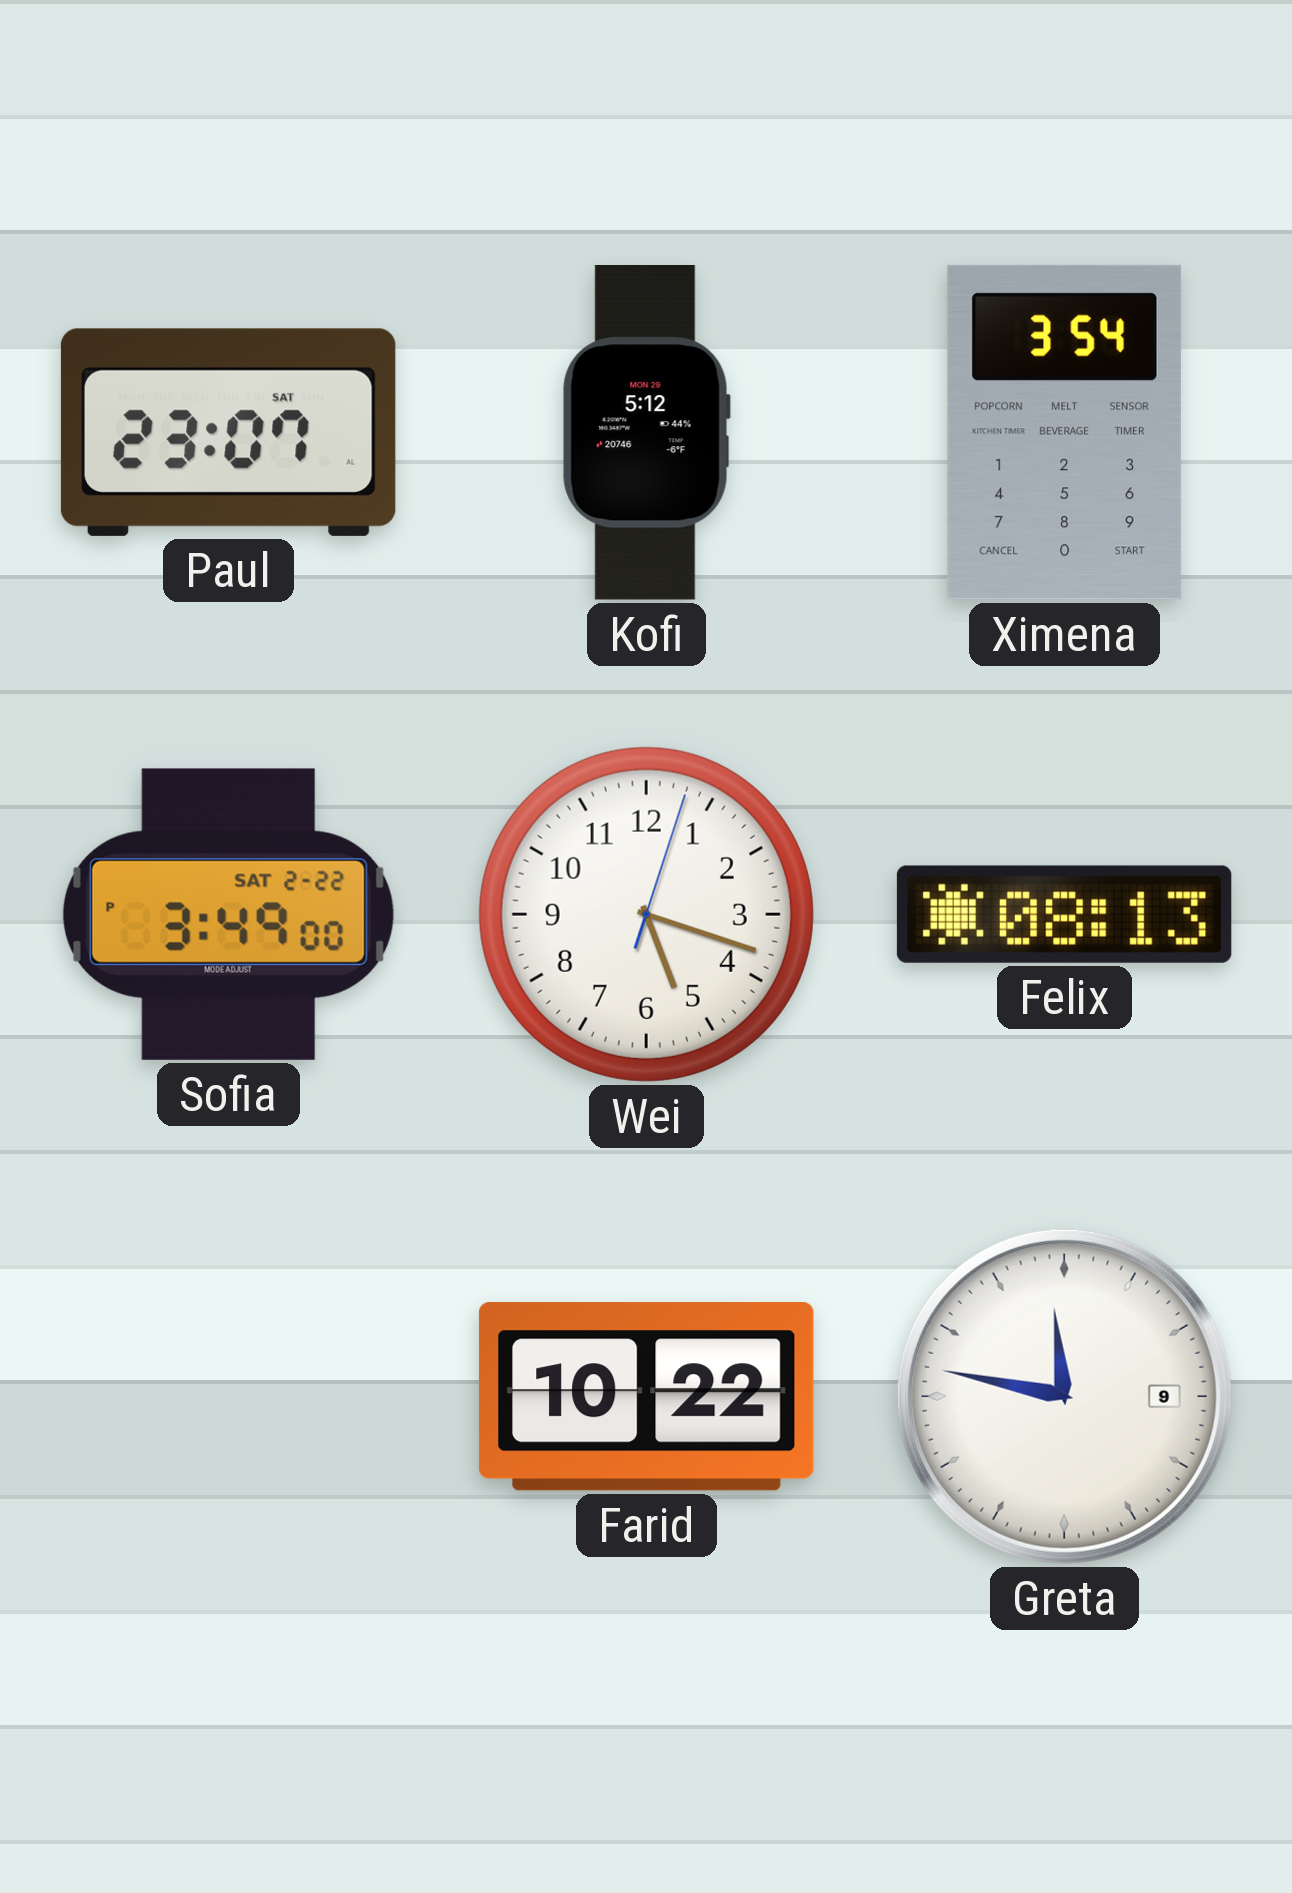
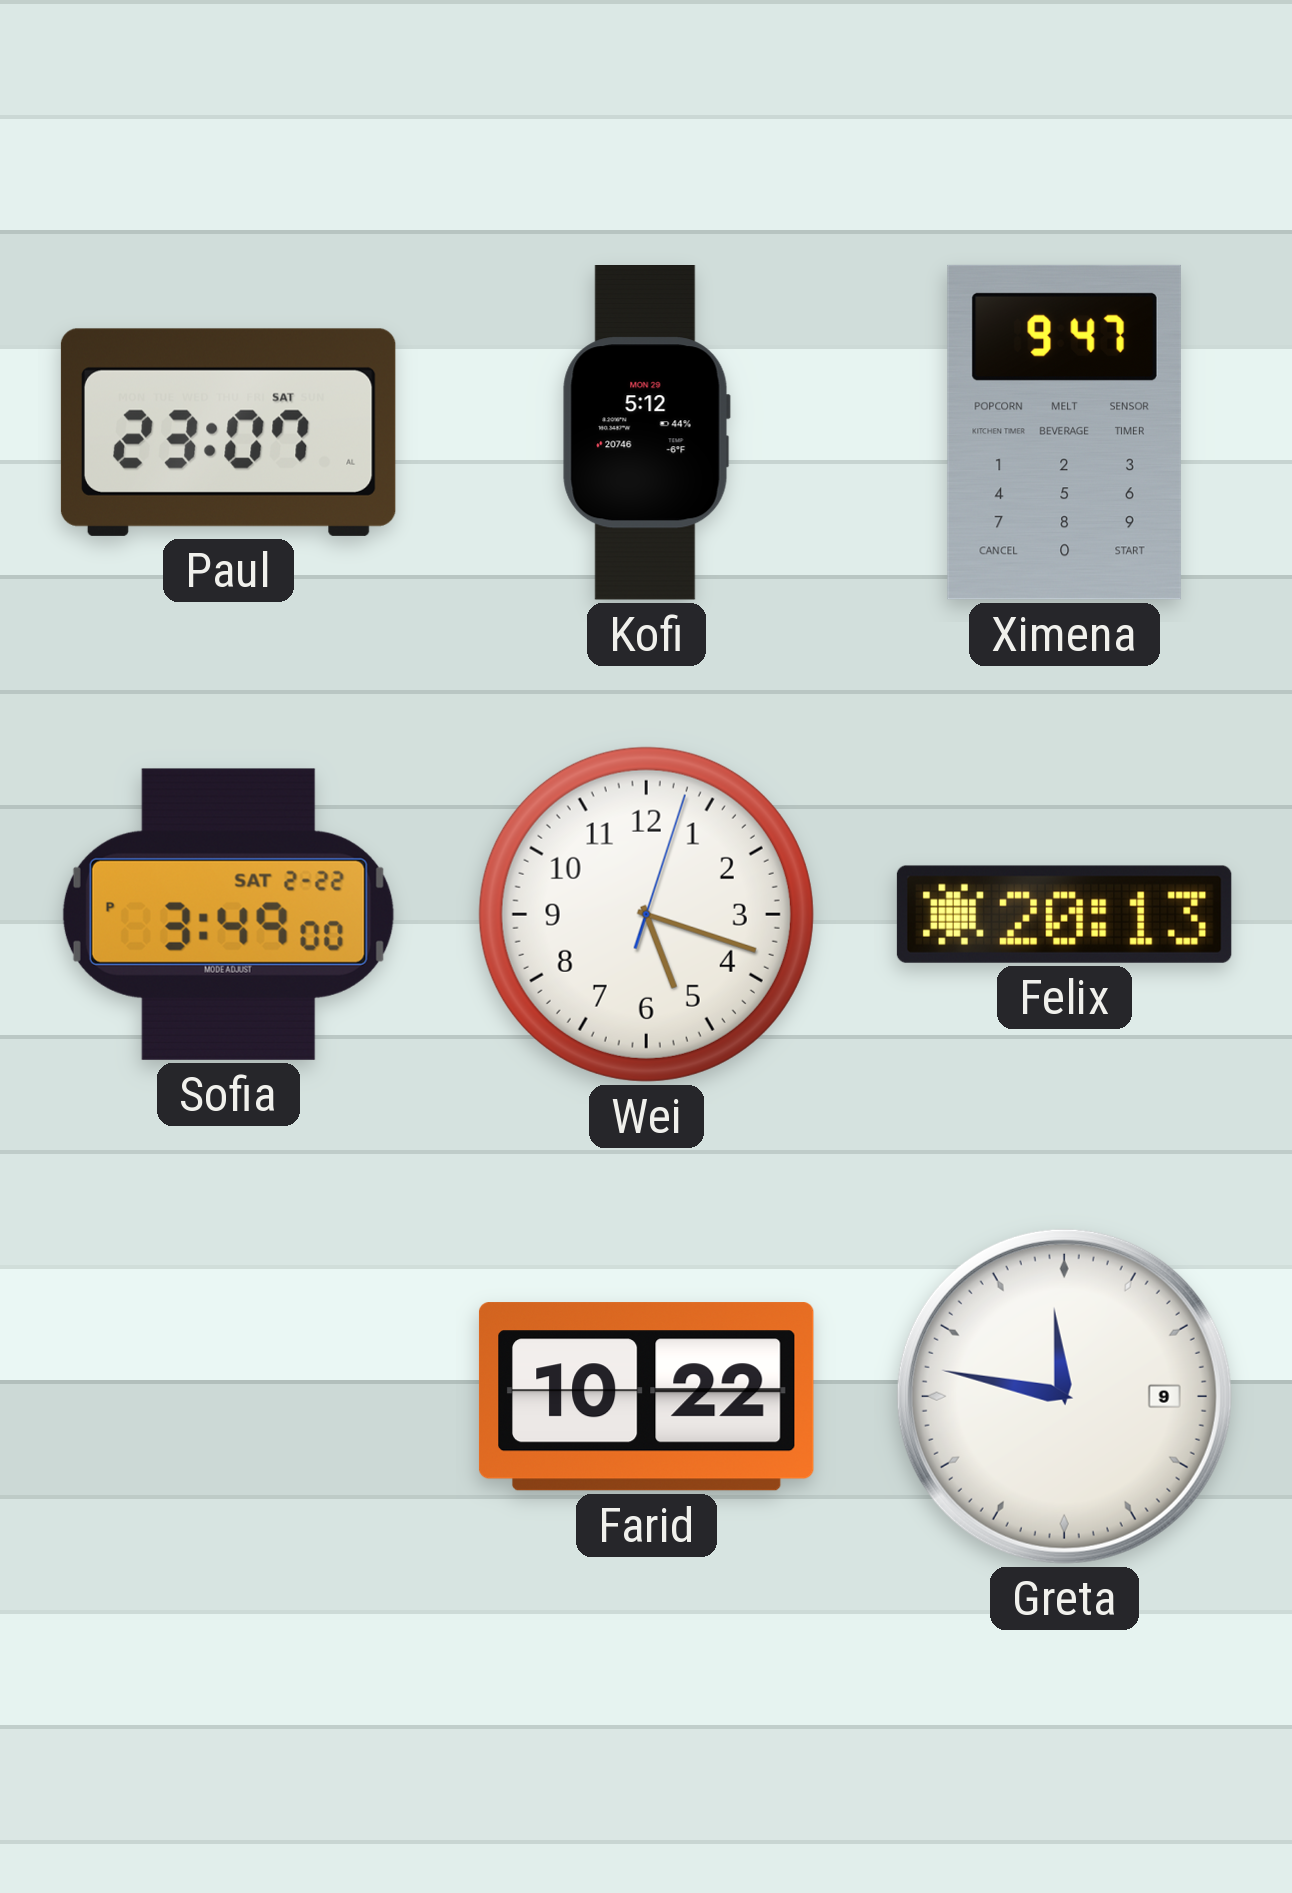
Ximena: 3:54 -> 9:47
Felix: 08:13 -> 20:13
